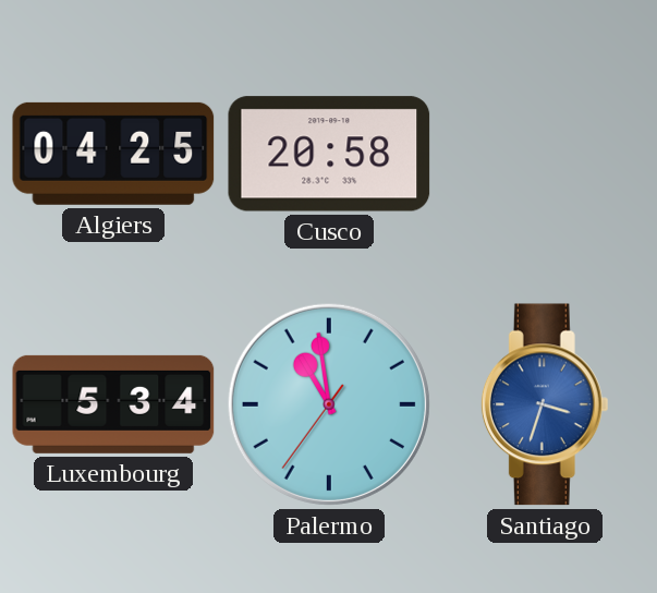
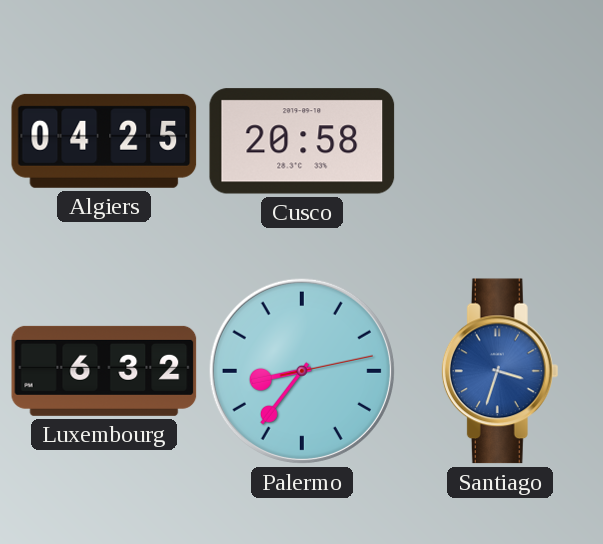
Luxembourg: 5:34 -> 6:32
Palermo: 10:58 -> 8:36
